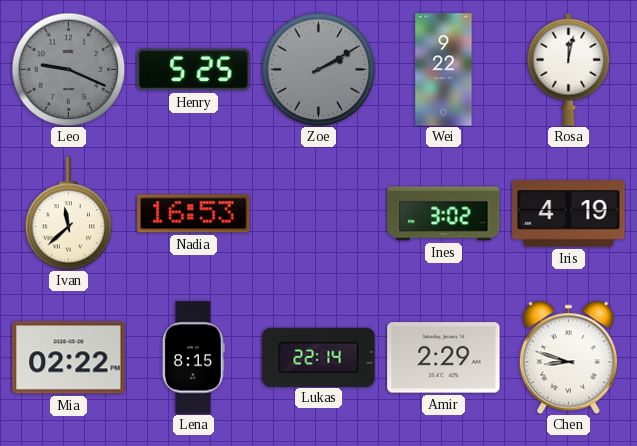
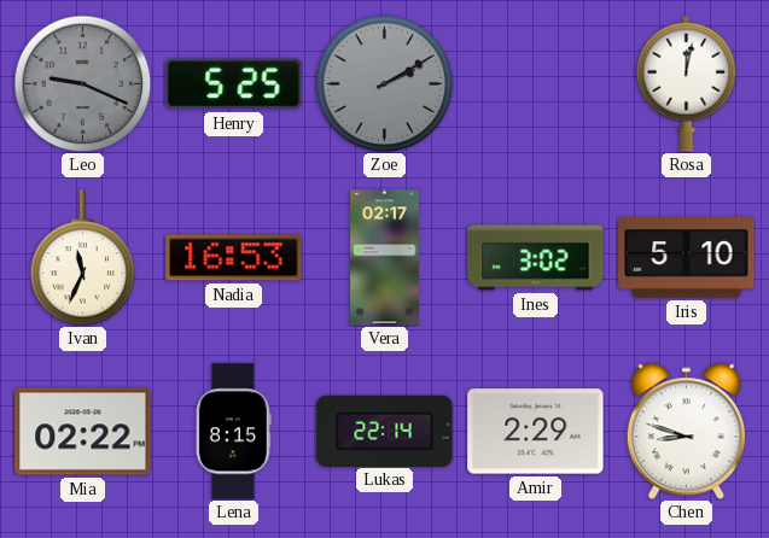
Wei: 9:22 -> none
Ivan: 11:38 -> 11:34
Vera: none -> 02:17
Iris: 4:19 -> 5:10
